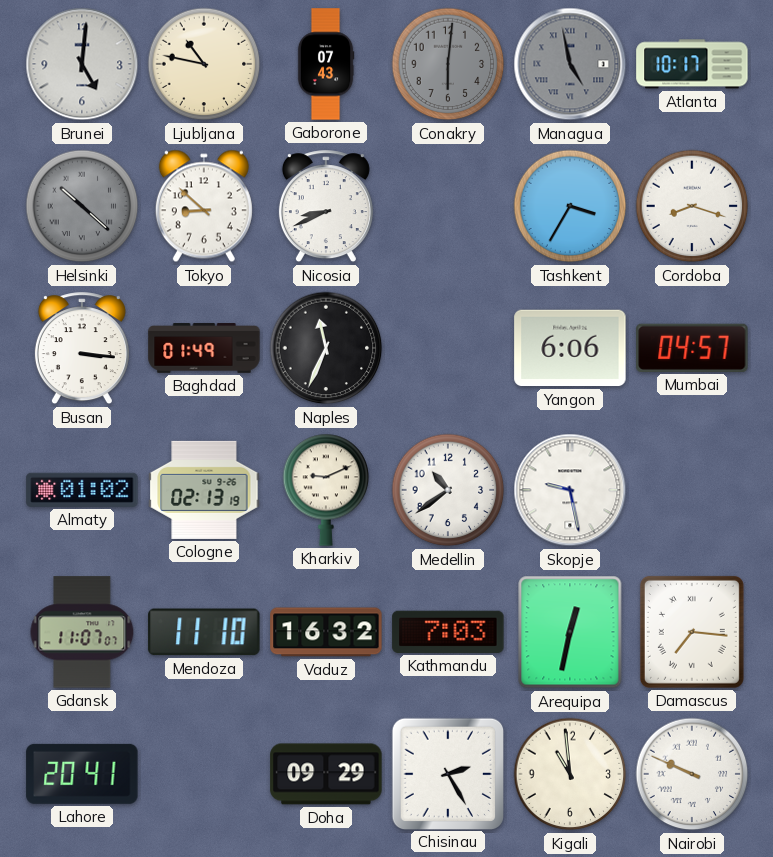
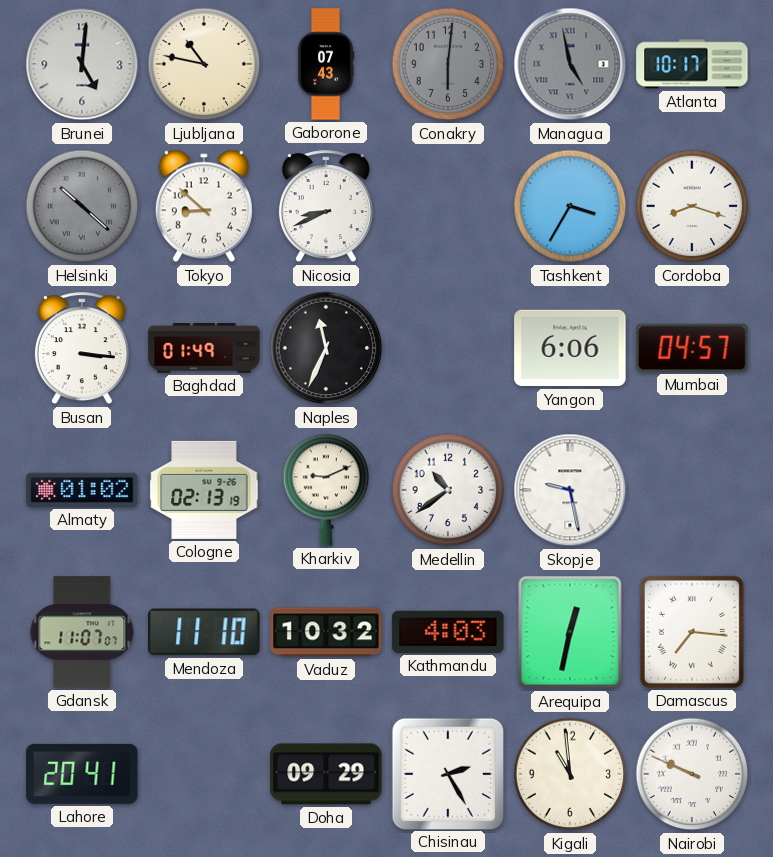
Vaduz: 16:32 -> 10:32
Kathmandu: 7:03 -> 4:03
